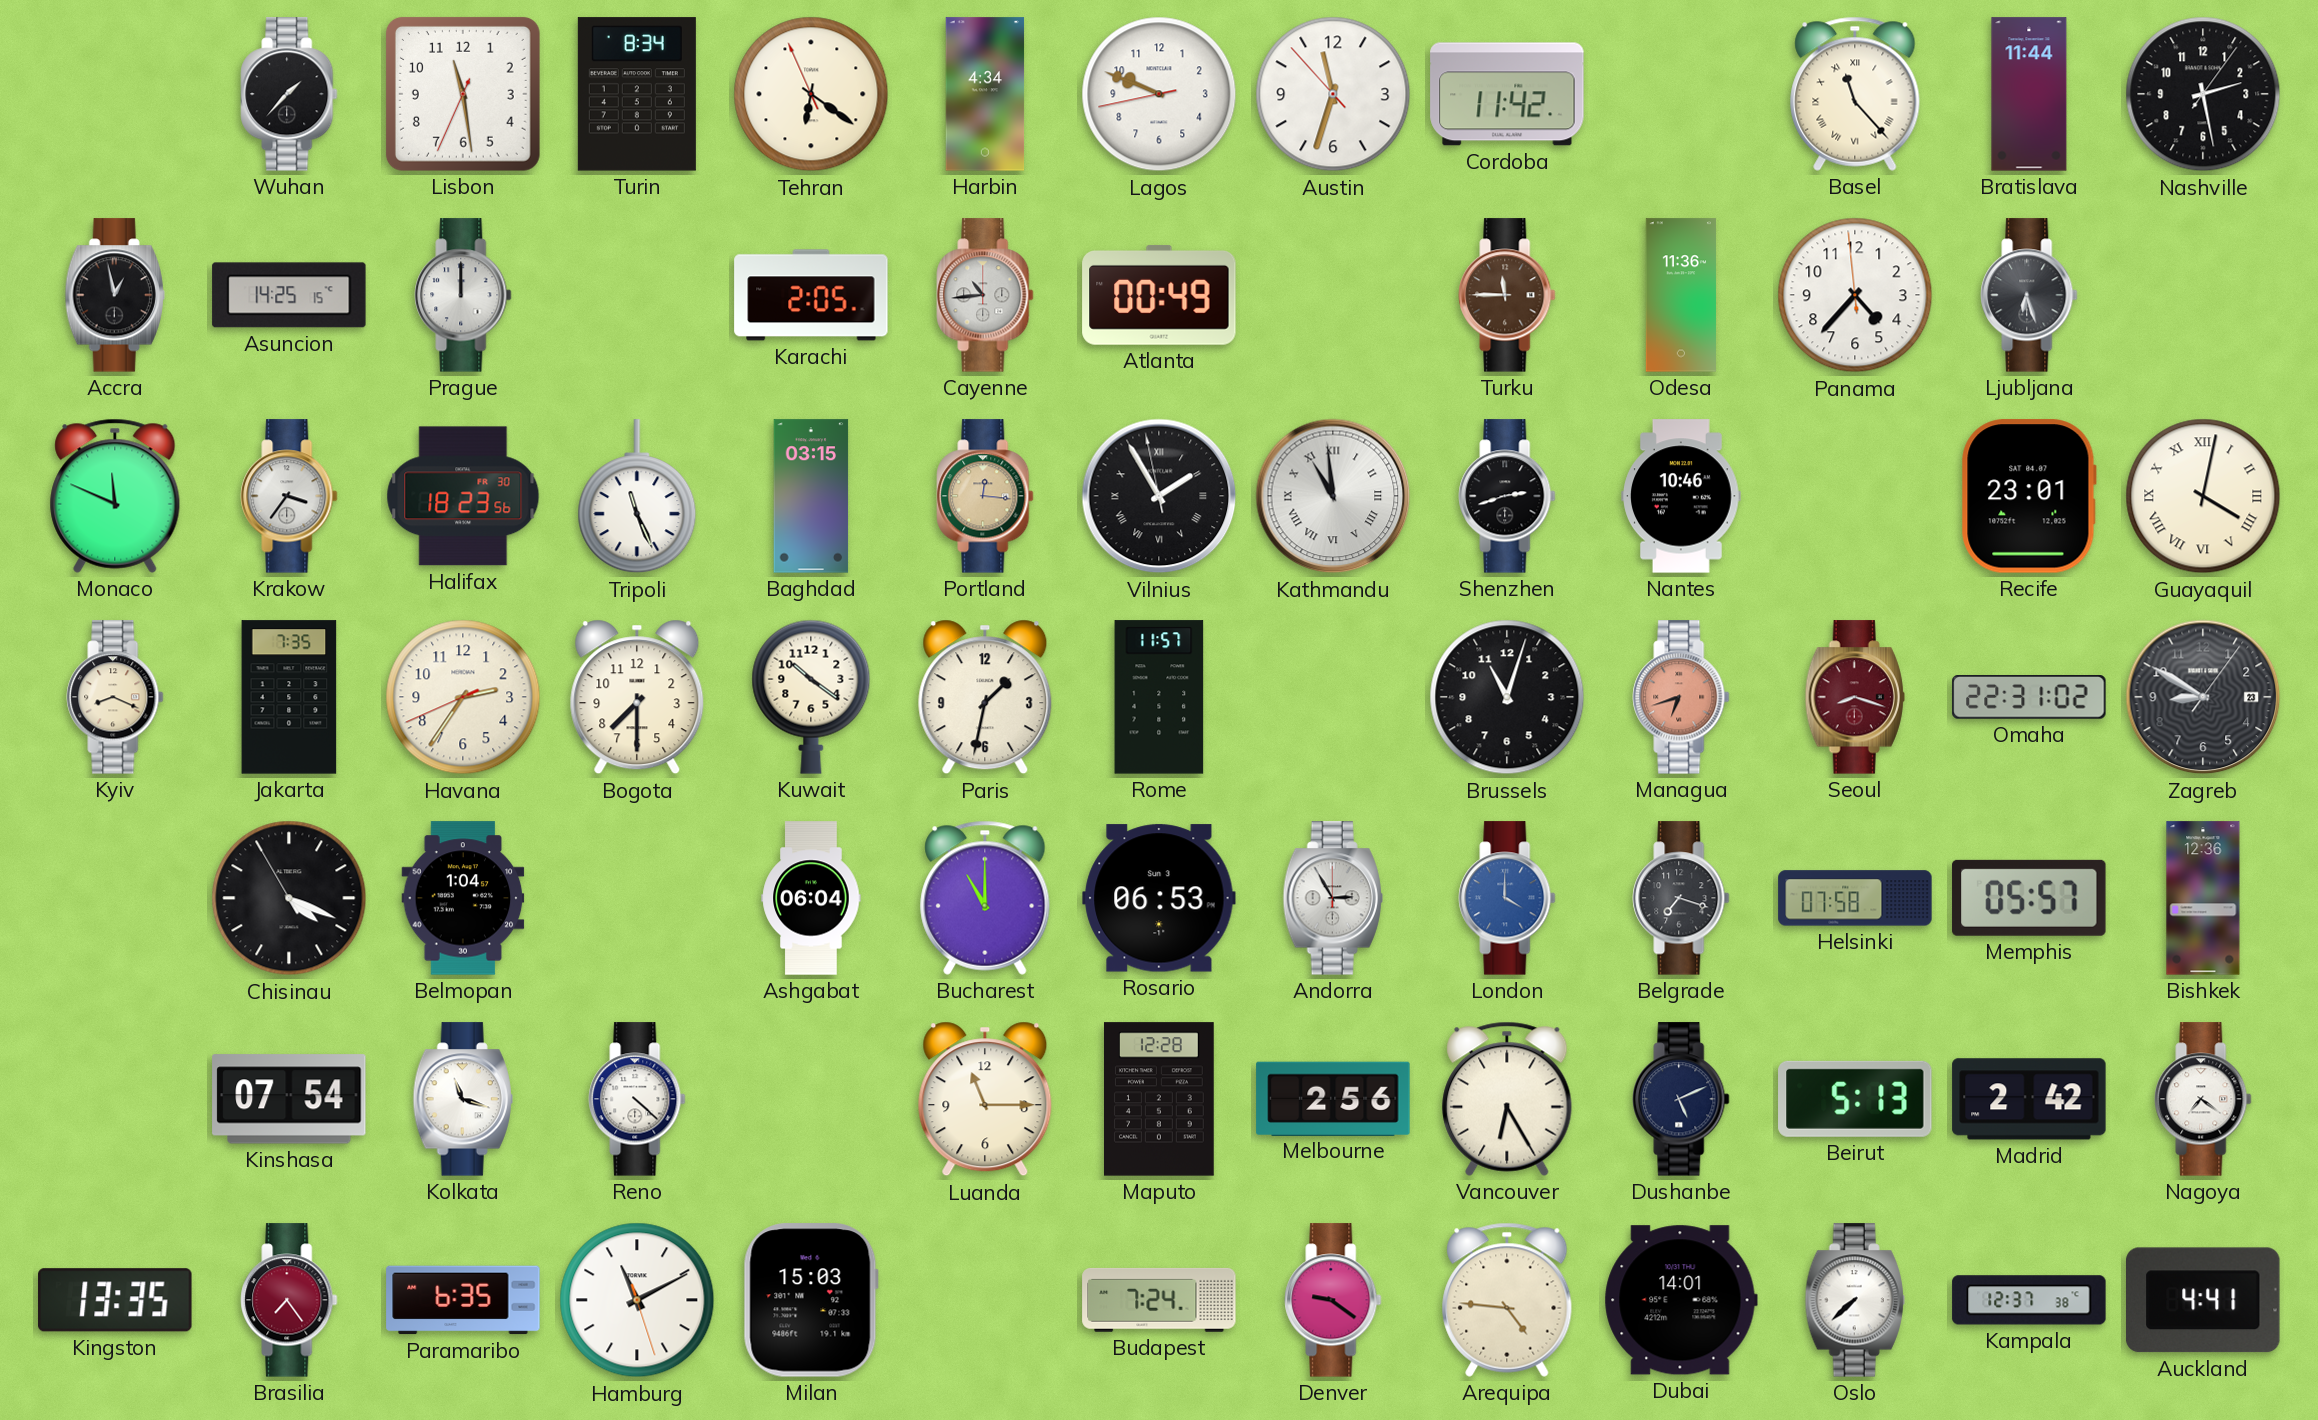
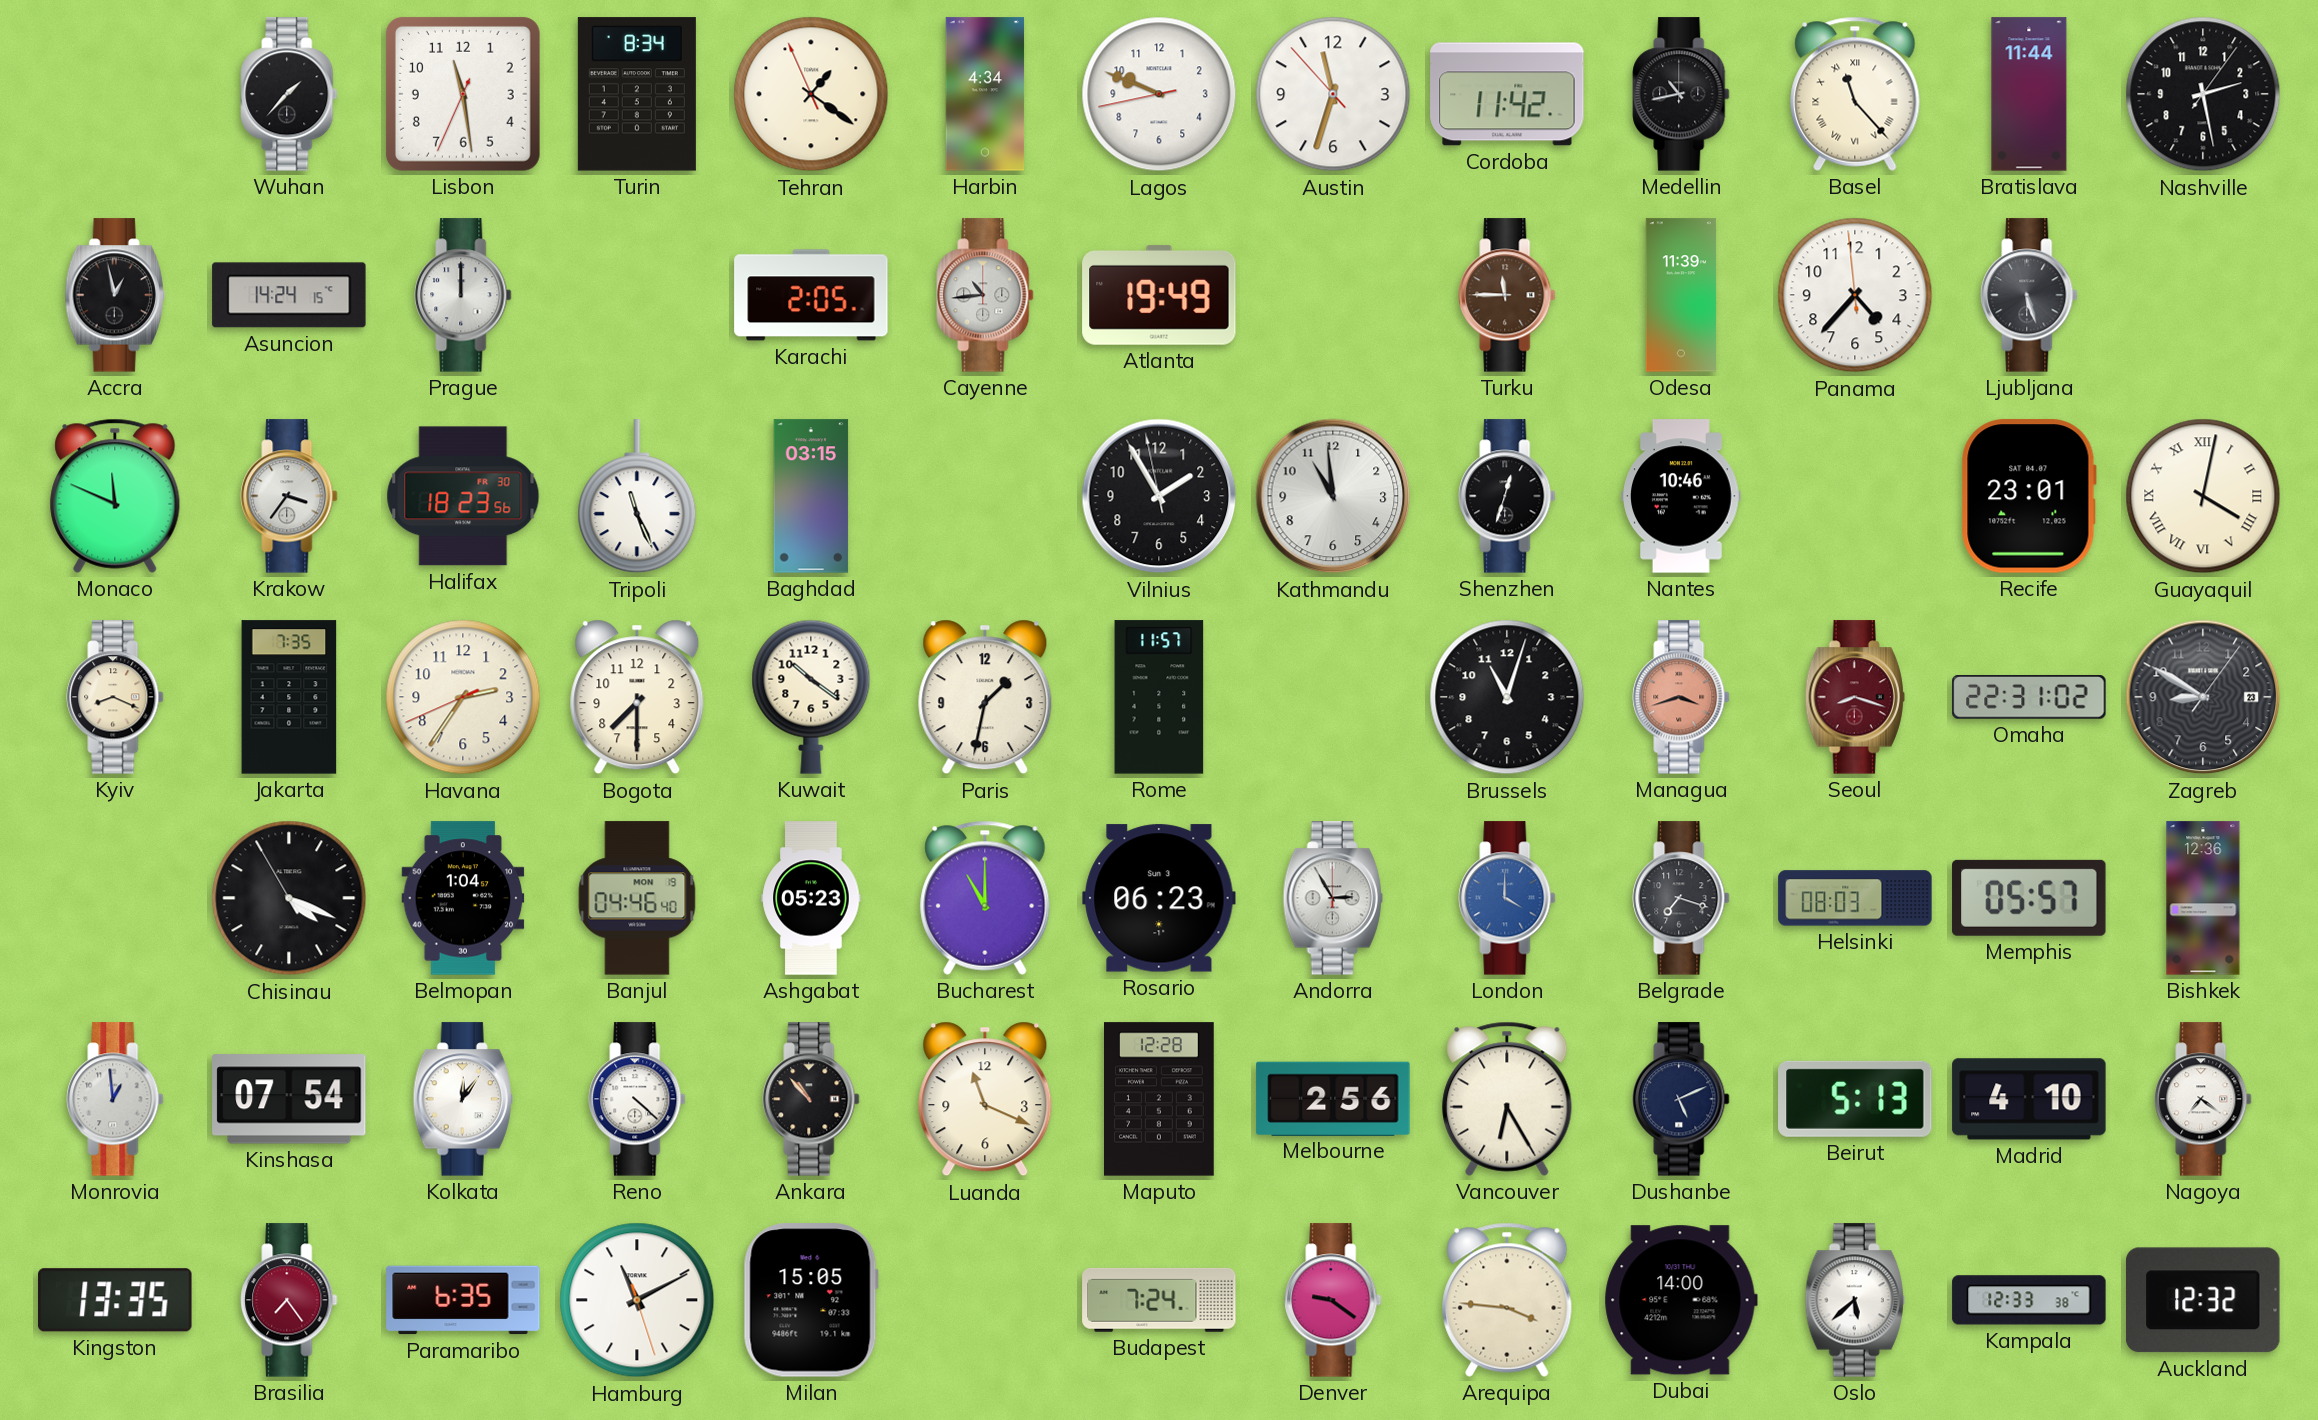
Tehran: 6:20 -> 1:20
Medellin: none -> 10:43
Asuncion: 14:25 -> 14:24
Atlanta: 00:49 -> 19:49
Odesa: 11:36 -> 11:39
Ljubljana: 6:27 -> 5:27
Portland: 12:16 -> none
Vilnius numerals: Roman -> Arabic
Kathmandu numerals: Roman -> Arabic
Shenzhen: 2:42 -> 12:33
Managua: 6:42 -> 3:42
Banjul: none -> 04:46
Ashgabat: 06:04 -> 05:23
Rosario: 06:53 -> 06:23
Helsinki: 07:58 -> 08:03
Monrovia: none -> 12:59
Kolkata: 11:18 -> 12:06
Ankara: none -> 10:53
Luanda: 11:15 -> 11:19
Madrid: 2:42 -> 4:10
Milan: 15:03 -> 15:05
Arequipa: 4:46 -> 3:46
Dubai: 14:01 -> 14:00
Oslo: 7:38 -> 5:38
Kampala: 12:37 -> 12:33
Auckland: 4:41 -> 12:32
